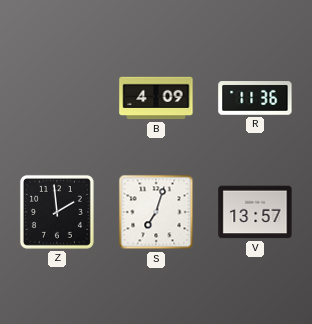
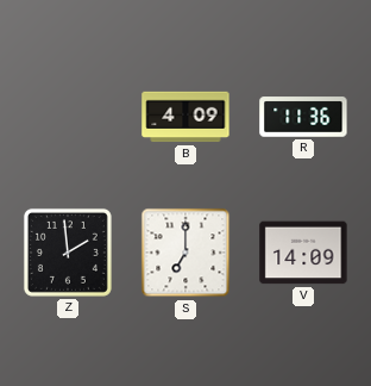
S: 7:03 -> 7:00
V: 13:57 -> 14:09
